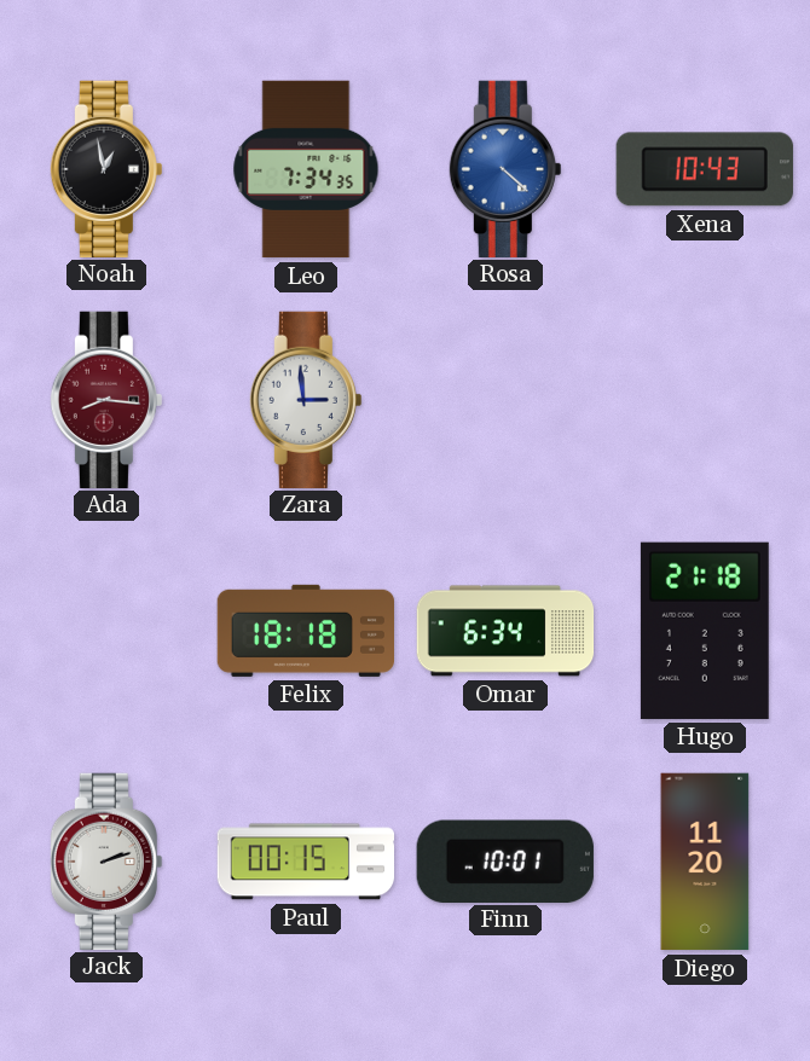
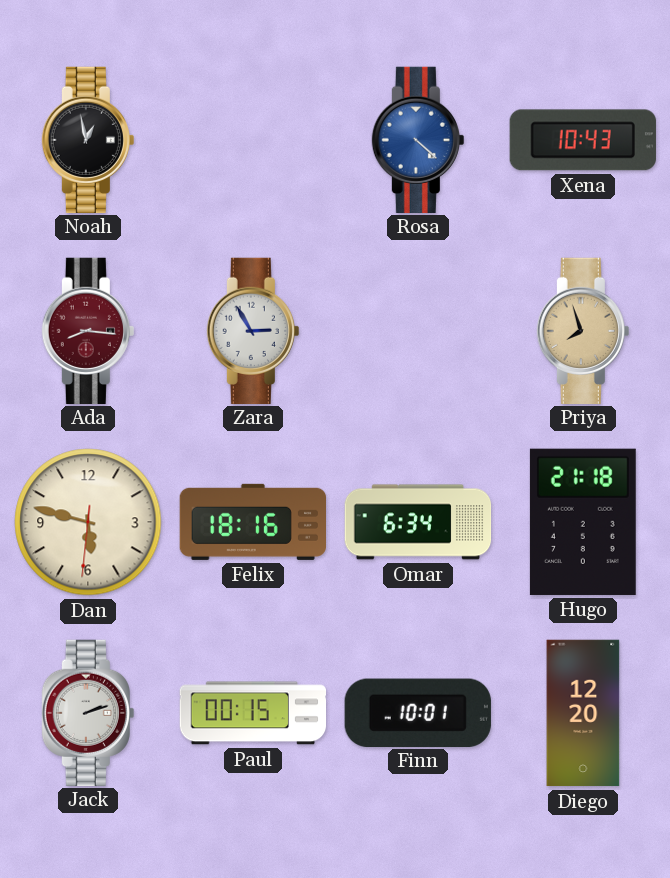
Leo: 7:34 -> none
Zara: 2:59 -> 2:55
Priya: none -> 7:57
Dan: none -> 5:47
Felix: 18:18 -> 18:16
Diego: 11:20 -> 12:20
